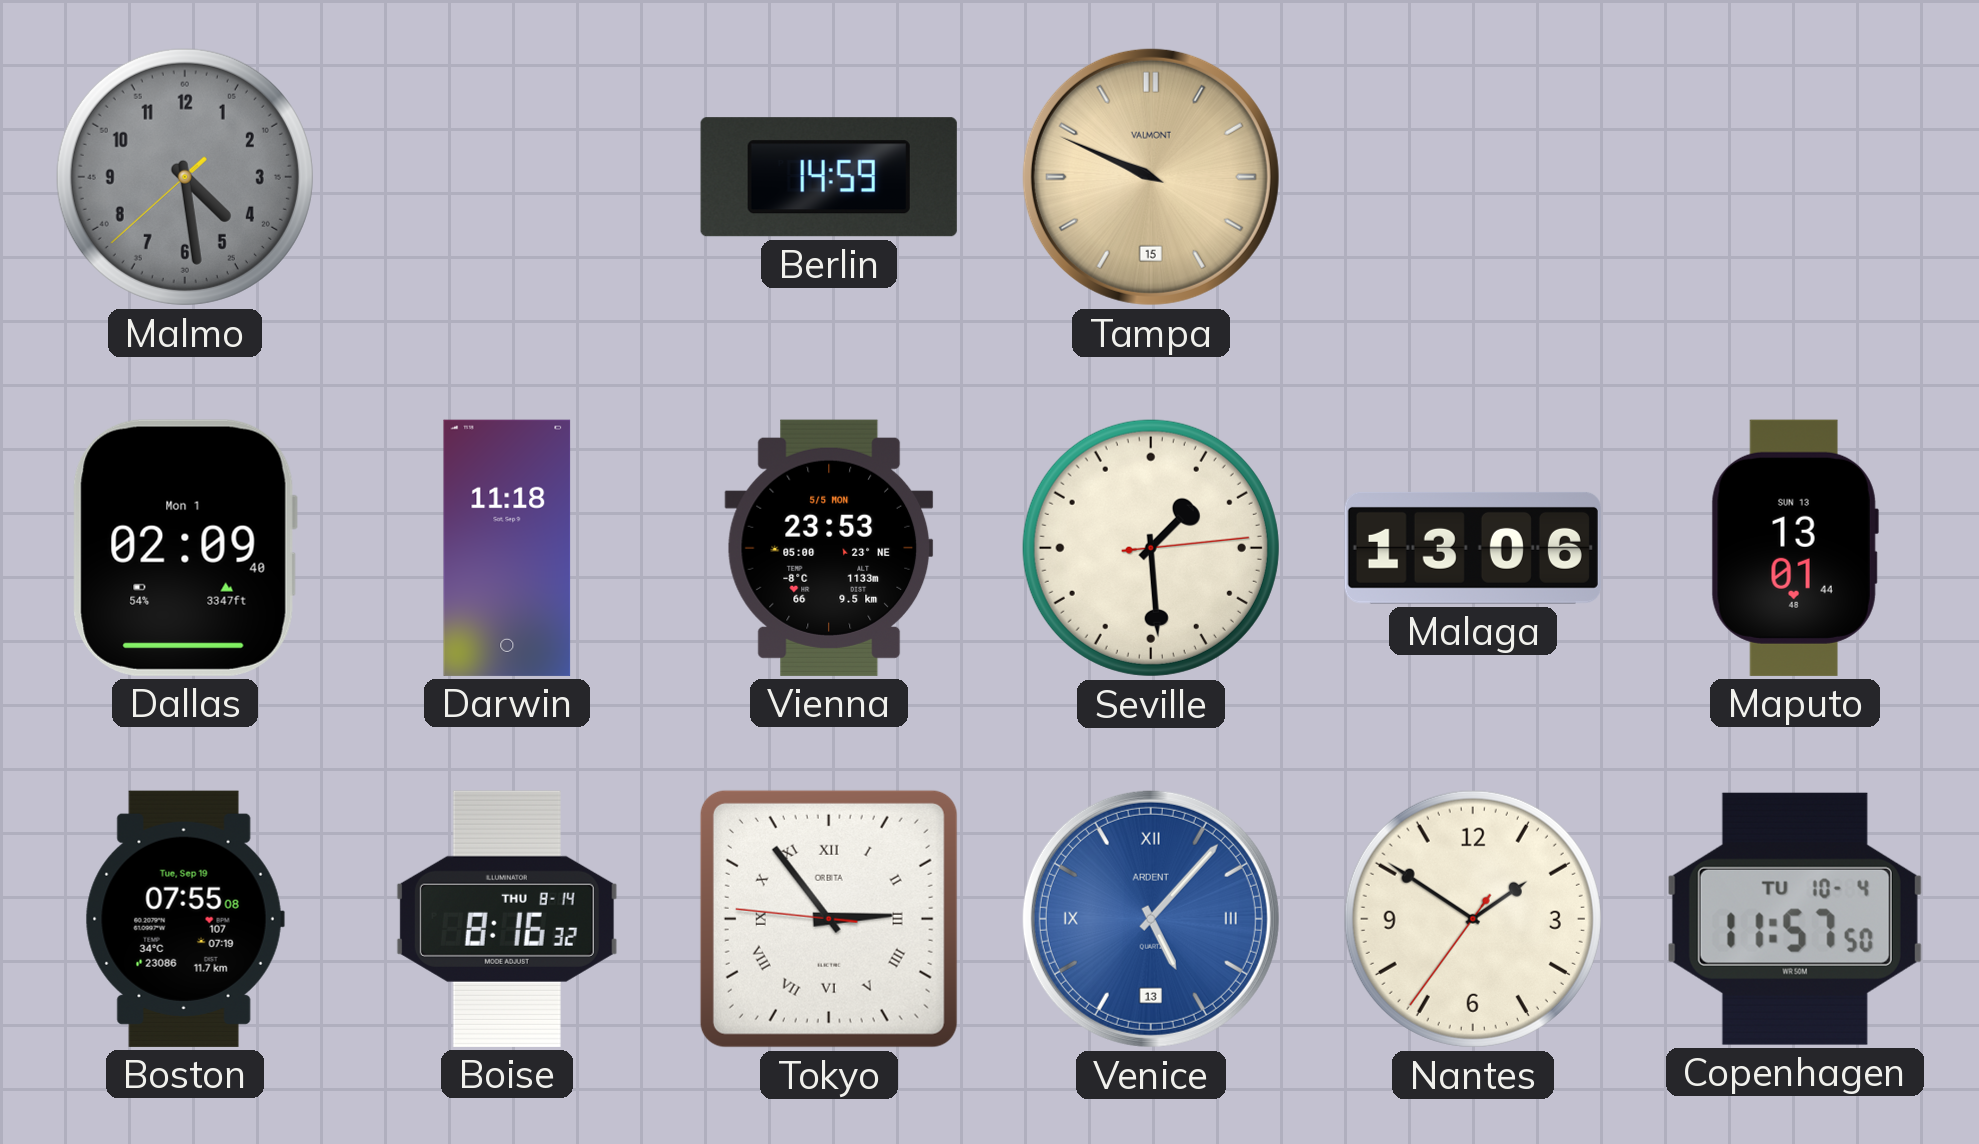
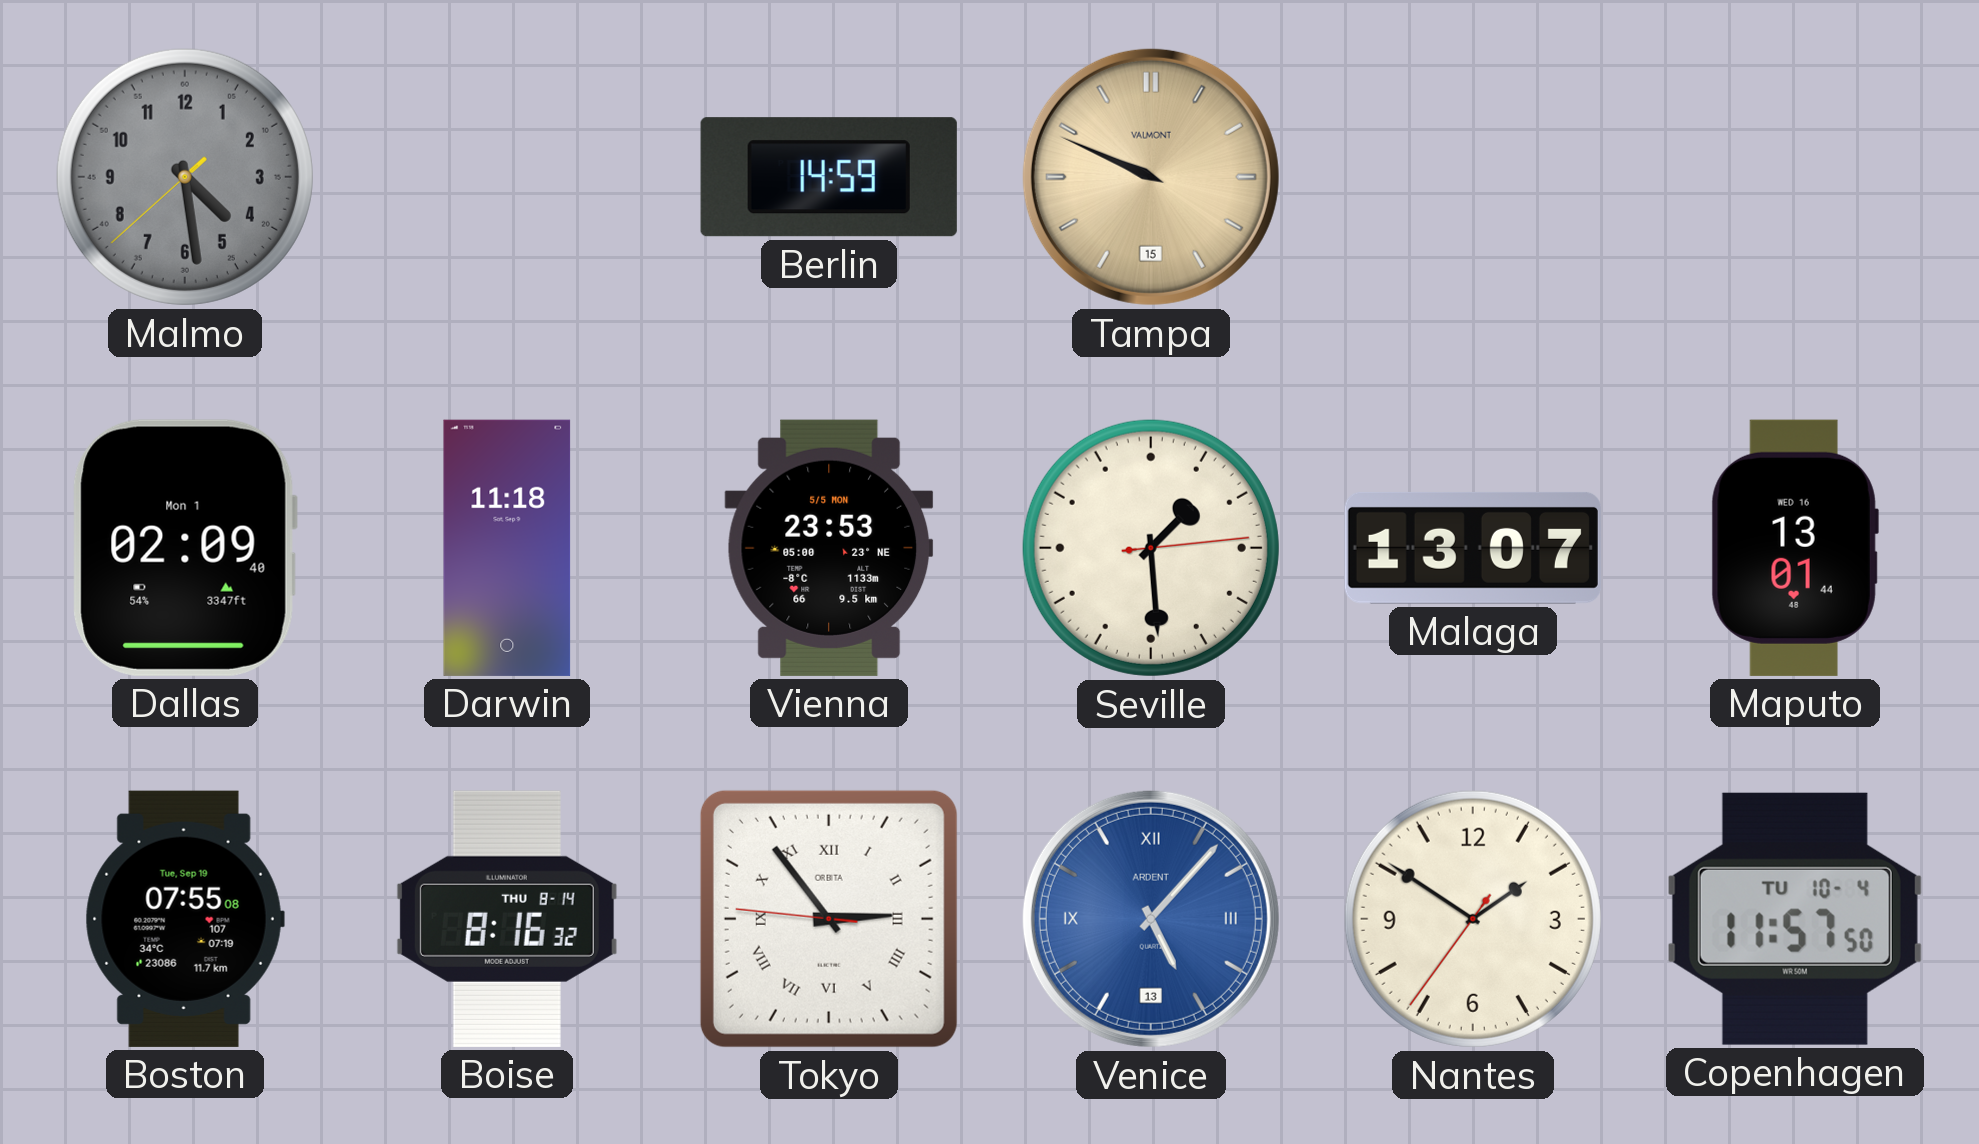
Malaga: 13:06 -> 13:07
Maputo date: SUN 13 -> WED 16
